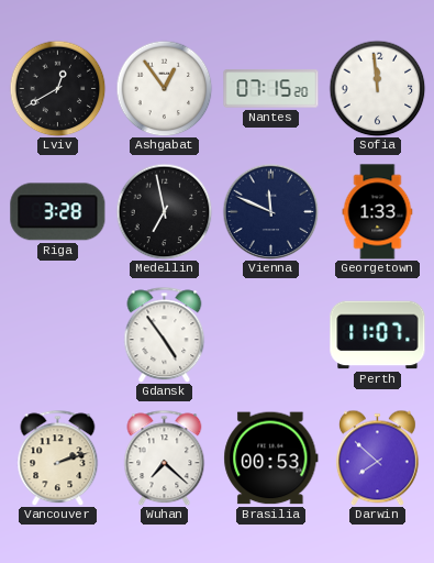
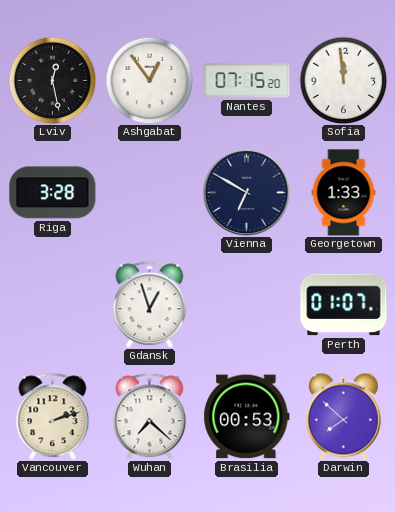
Lviv: 12:40 -> 12:28
Medellin: 6:58 -> none
Vienna: 11:49 -> 6:50
Gdansk: 4:54 -> 12:57
Perth: 11:07 -> 01:07
